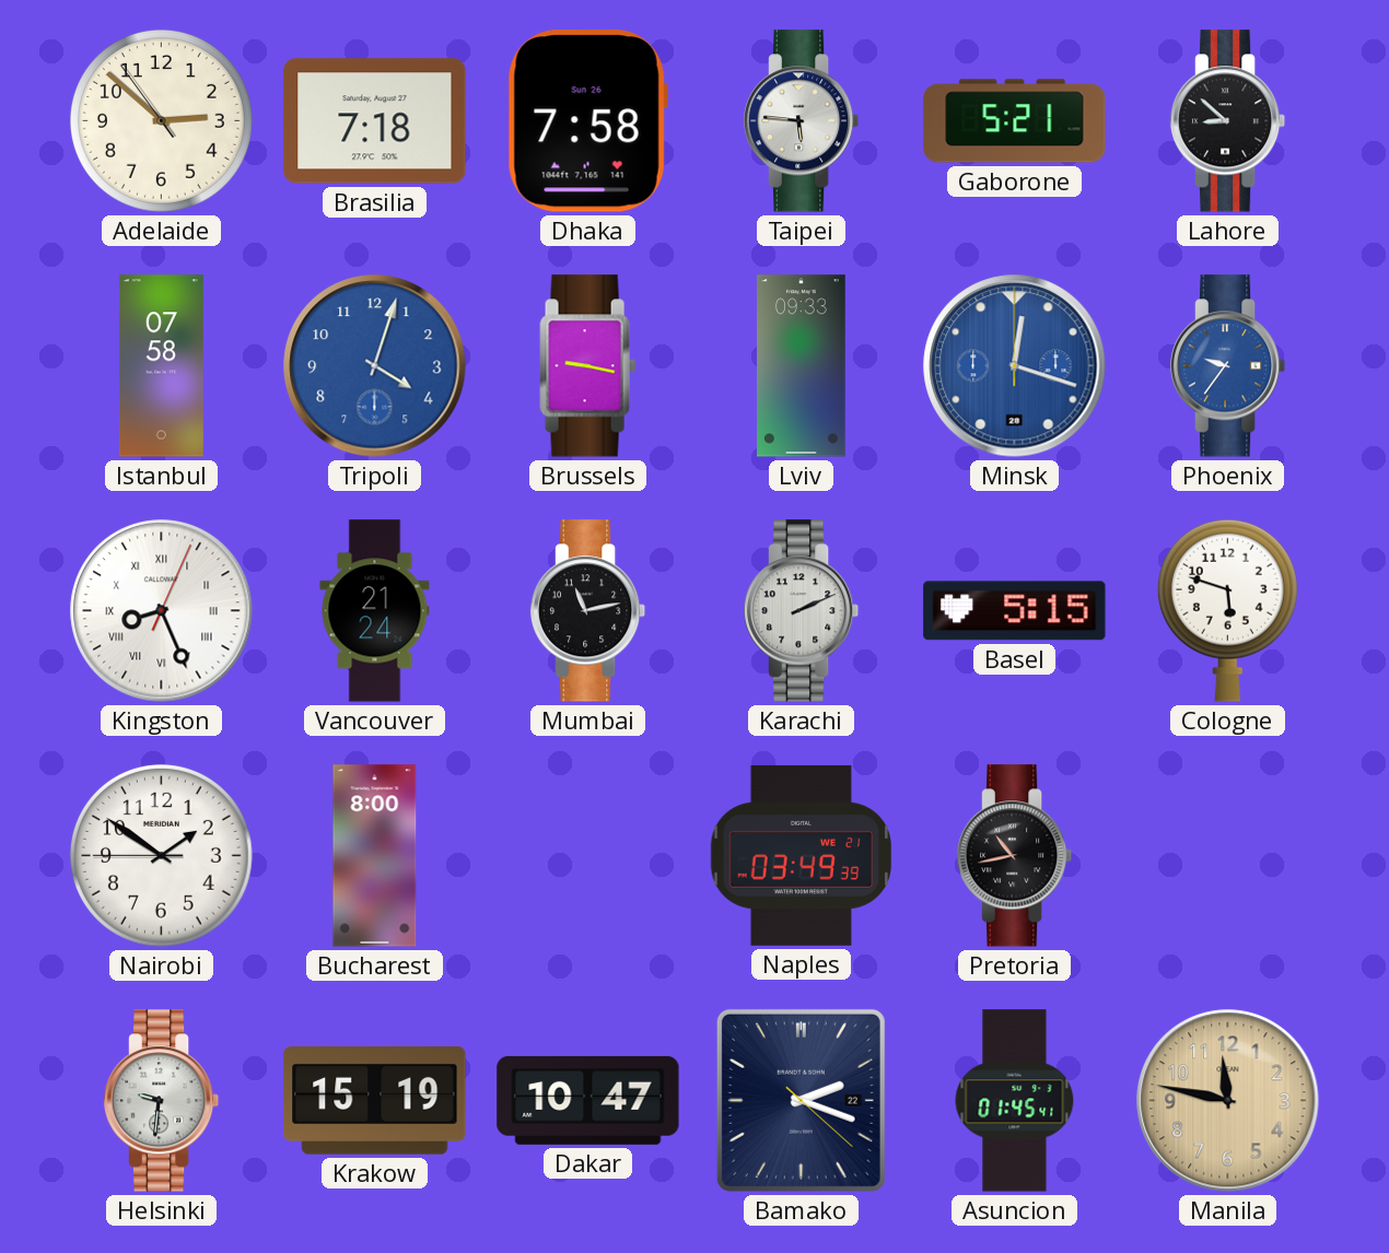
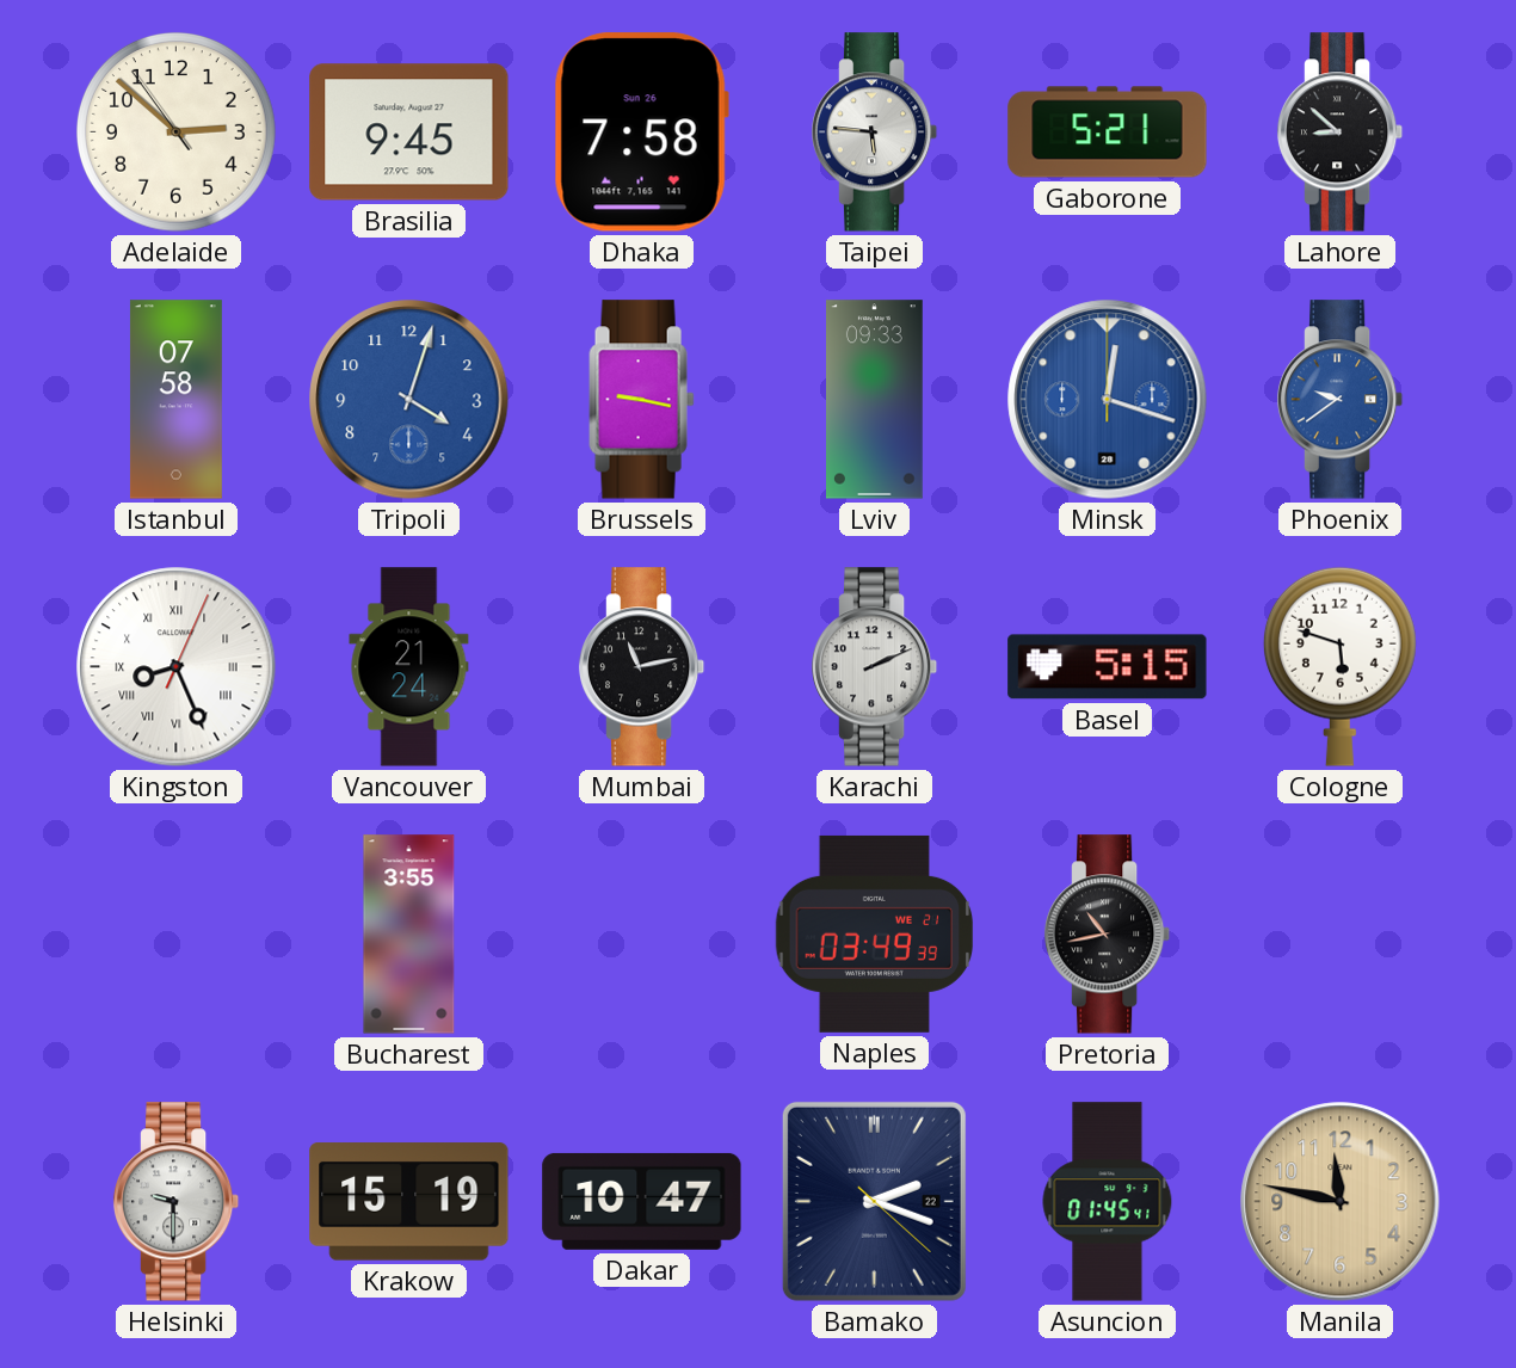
Brasilia: 7:18 -> 9:45
Phoenix: 9:36 -> 9:39
Nairobi: 1:50 -> none
Bucharest: 8:00 -> 3:55
Helsinki: 9:31 -> 9:30
